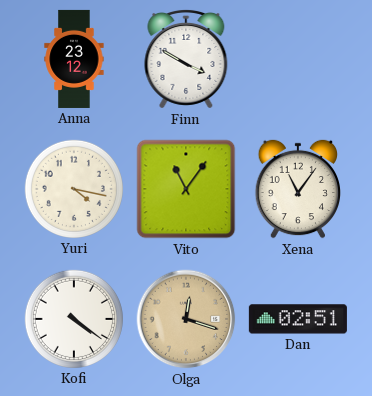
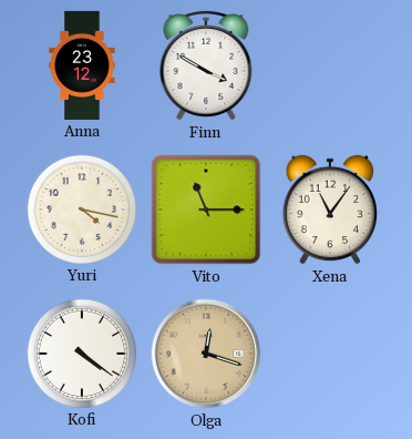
Vito: 11:06 -> 11:15
Dan: 02:51 -> none
